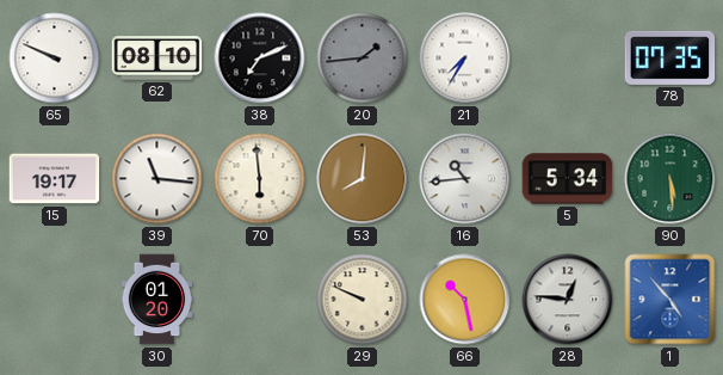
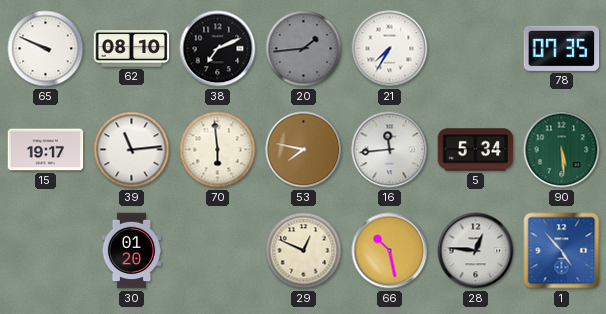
39: 11:16 -> 11:14
53: 8:01 -> 7:47
16: 10:44 -> 11:44
29: 9:49 -> 12:49
